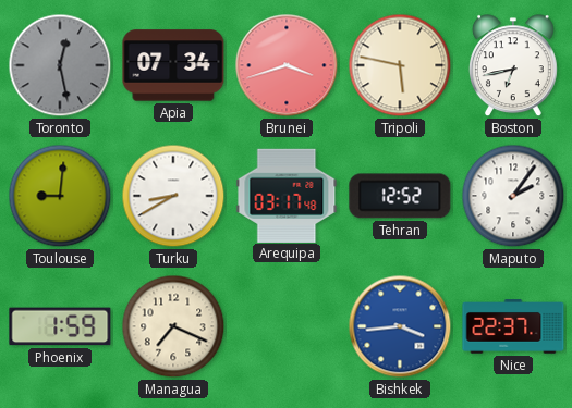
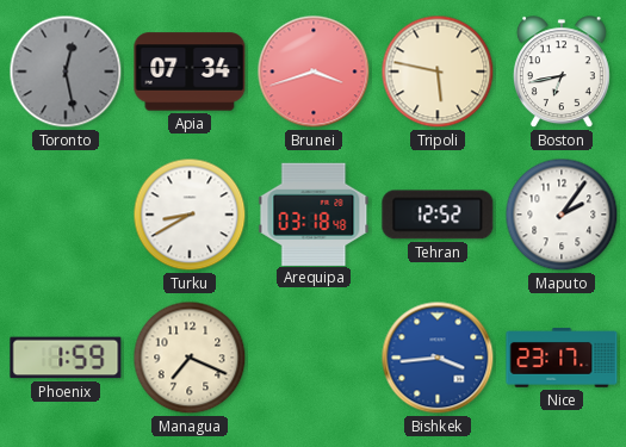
Toulouse: 9:01 -> none
Arequipa: 03:17 -> 03:18
Nice: 22:37 -> 23:17
